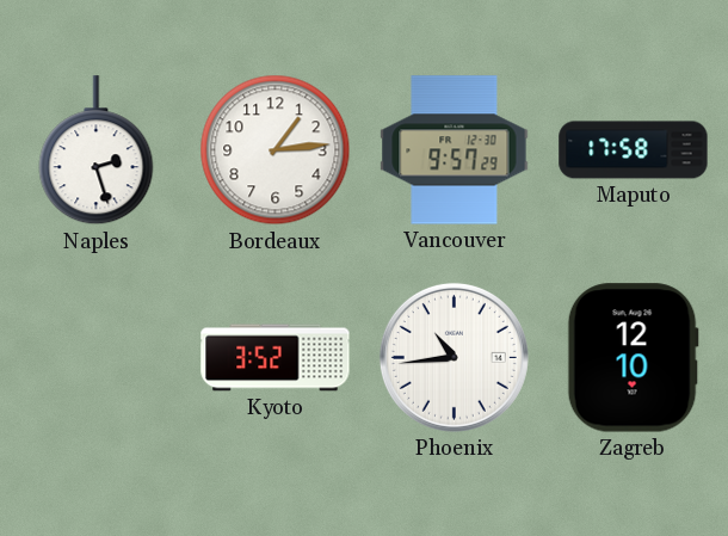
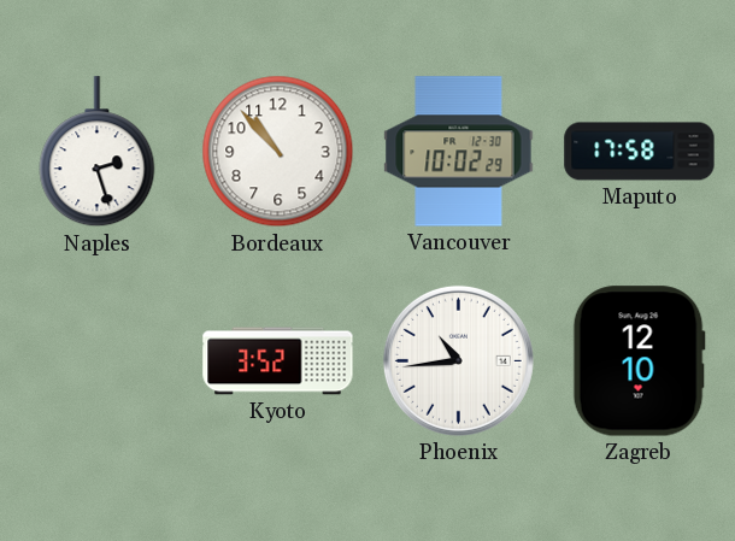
Bordeaux: 1:14 -> 10:53
Vancouver: 9:57 -> 10:02
